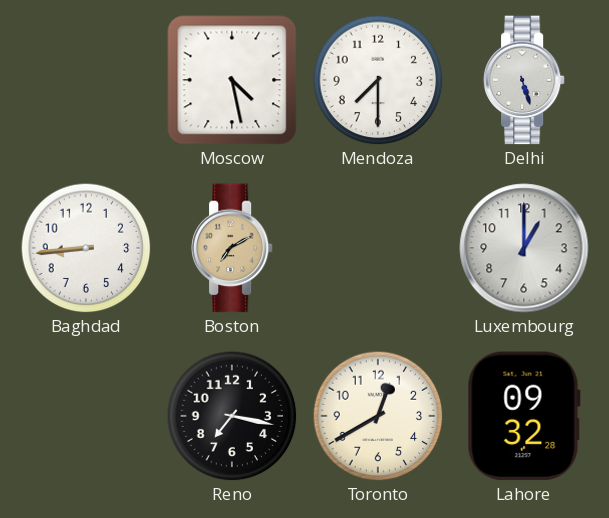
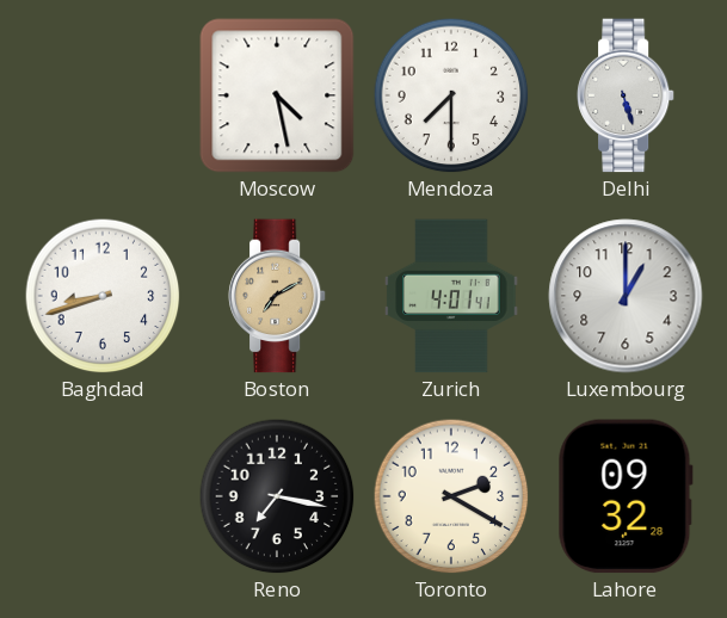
Baghdad: 8:44 -> 8:42
Zurich: none -> 4:01
Toronto: 12:40 -> 2:20
